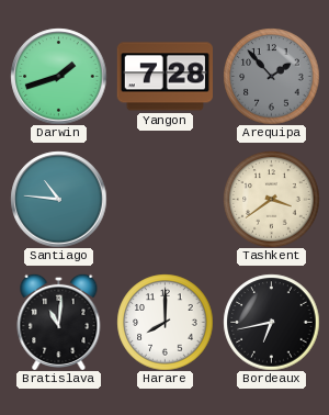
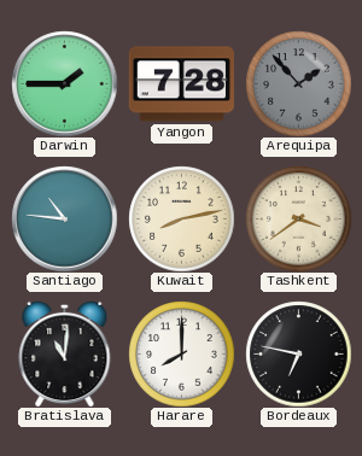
Darwin: 1:42 -> 1:45
Kuwait: none -> 8:13
Bordeaux: 6:43 -> 6:47
